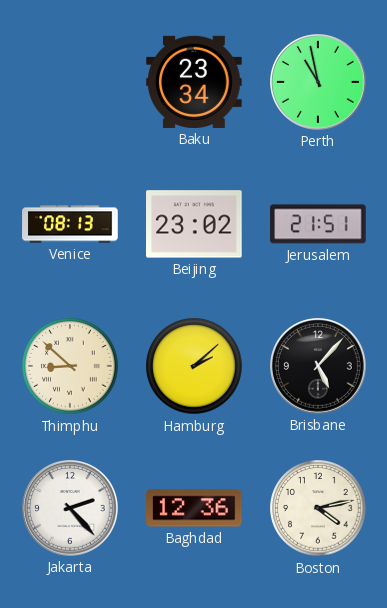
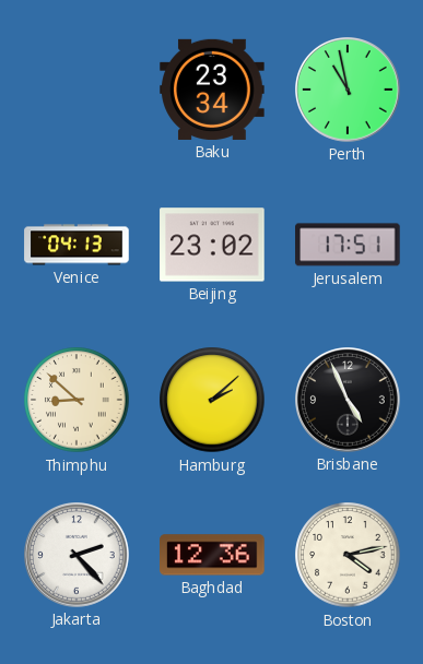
Venice: 08:13 -> 04:13
Jerusalem: 21:51 -> 17:51
Brisbane: 5:07 -> 4:56
